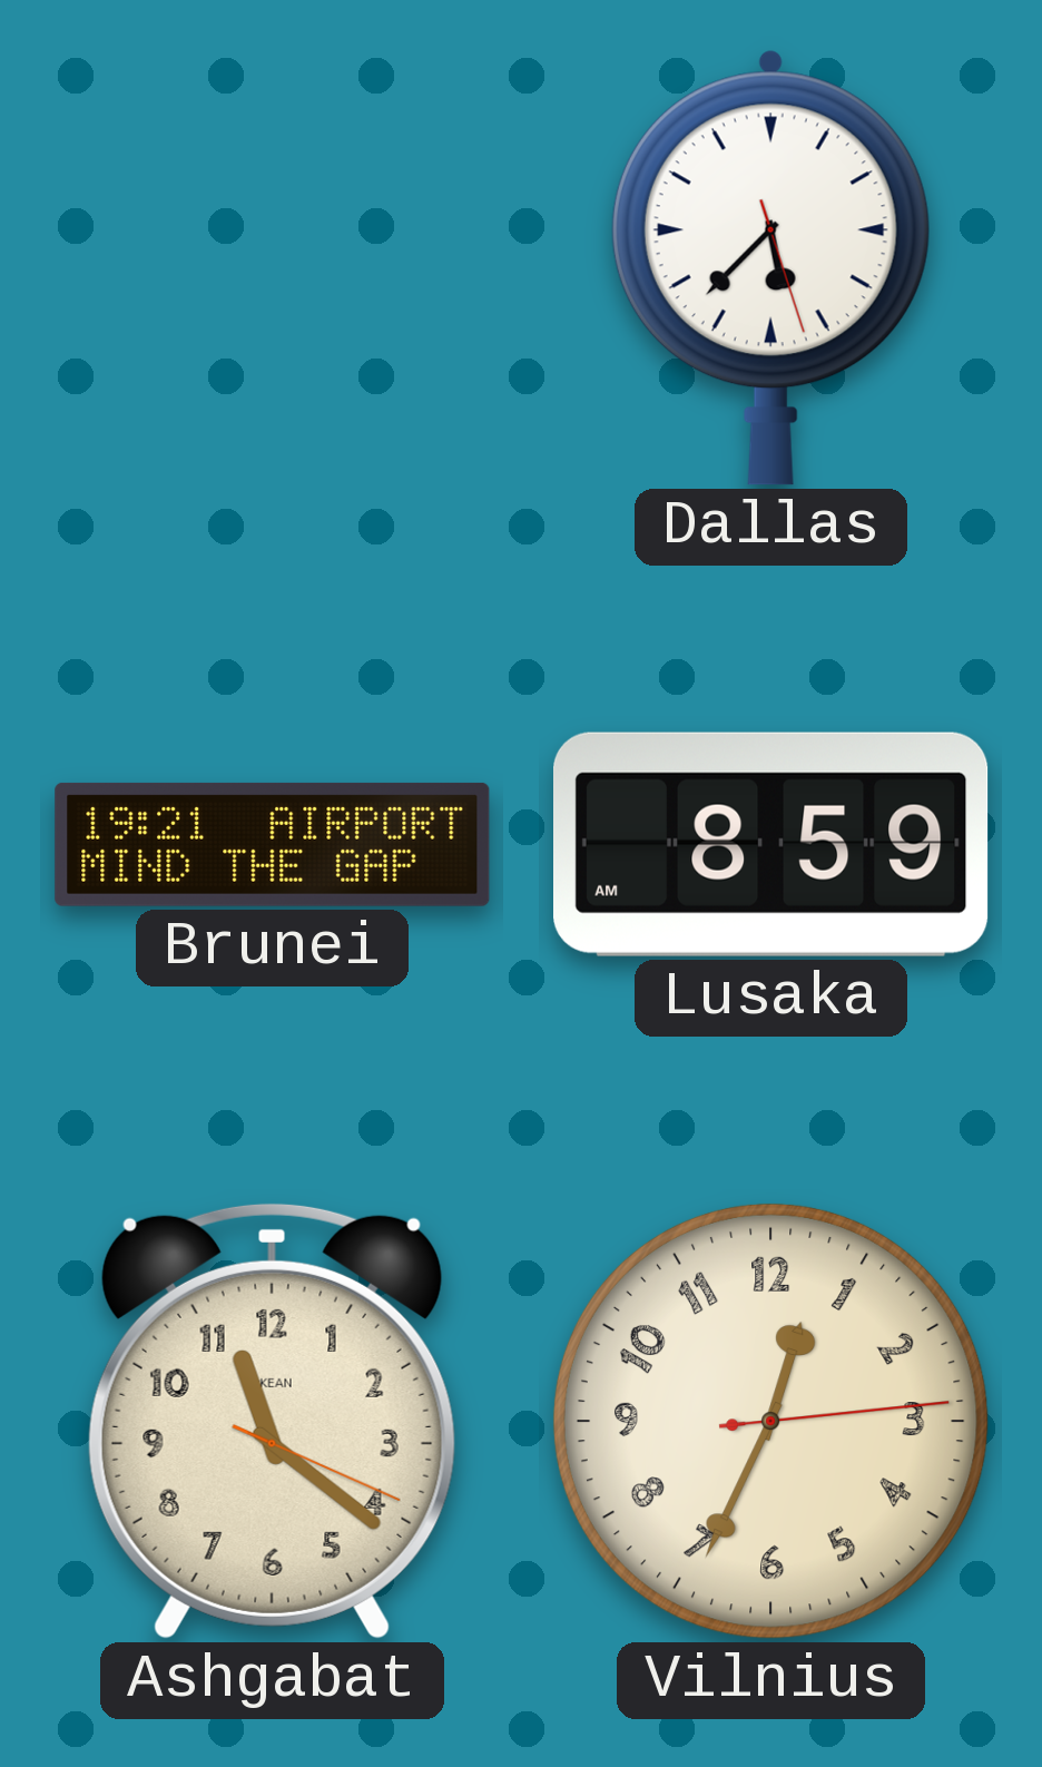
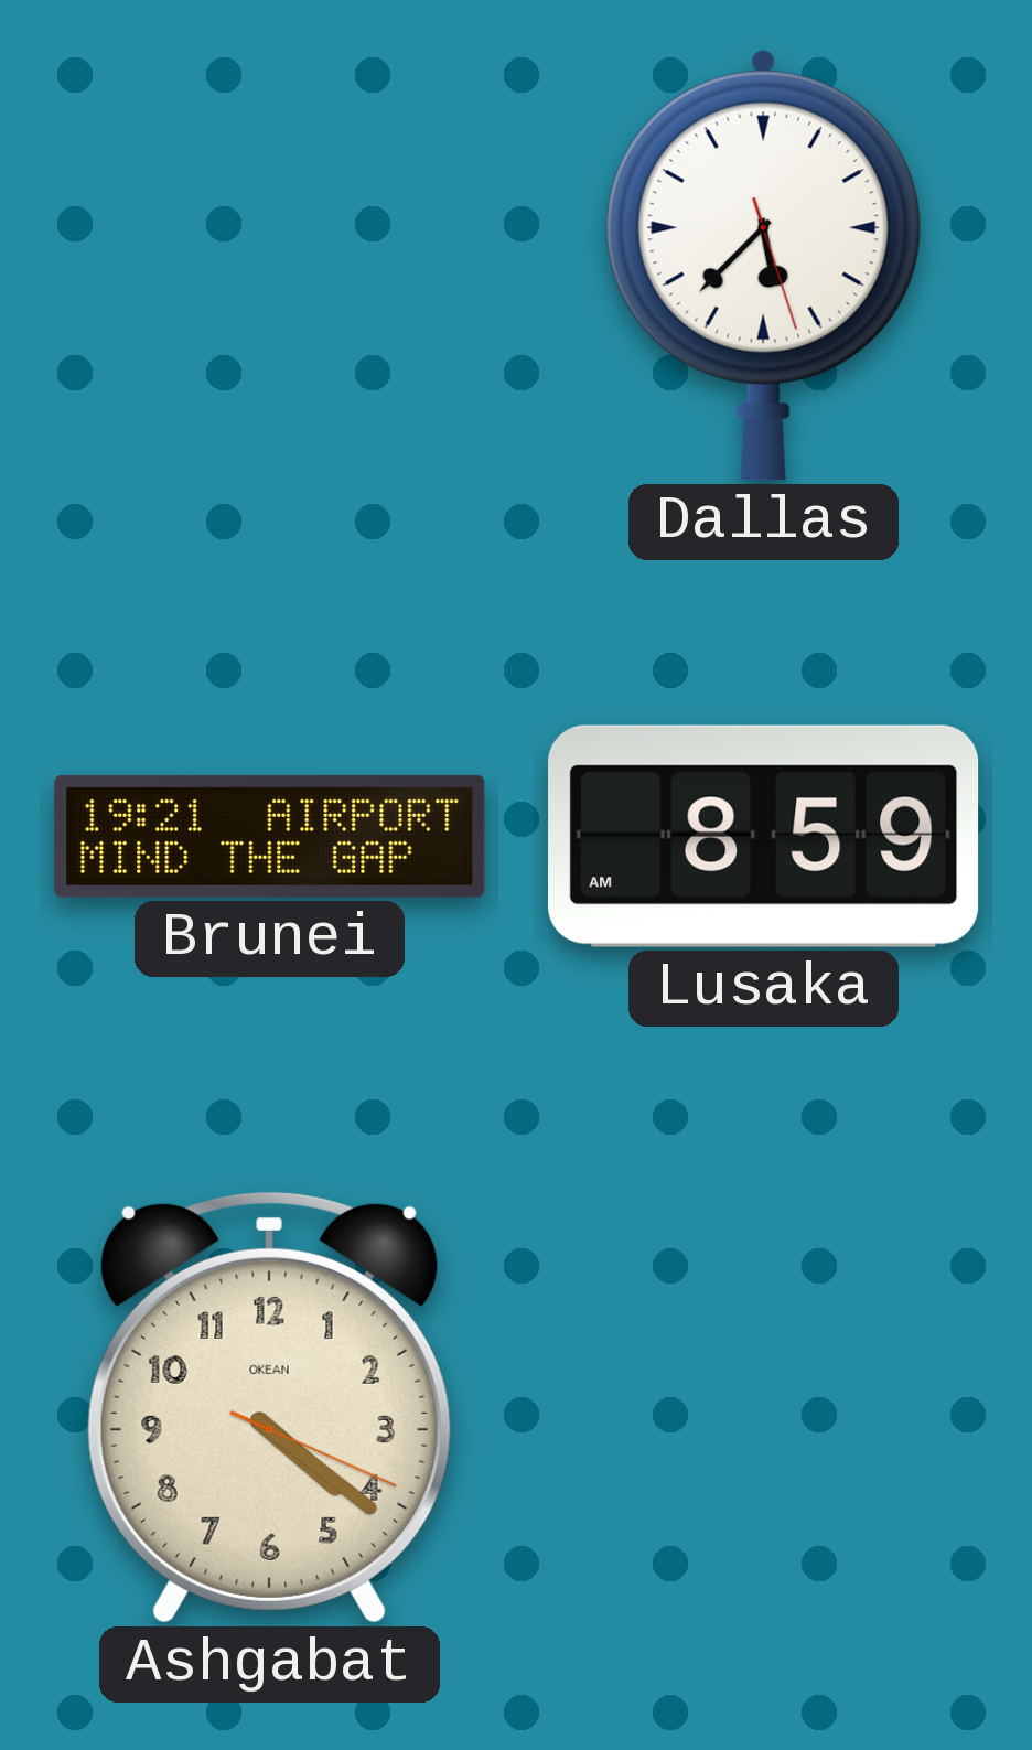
Ashgabat: 11:21 -> 4:21
Vilnius: 12:34 -> none
